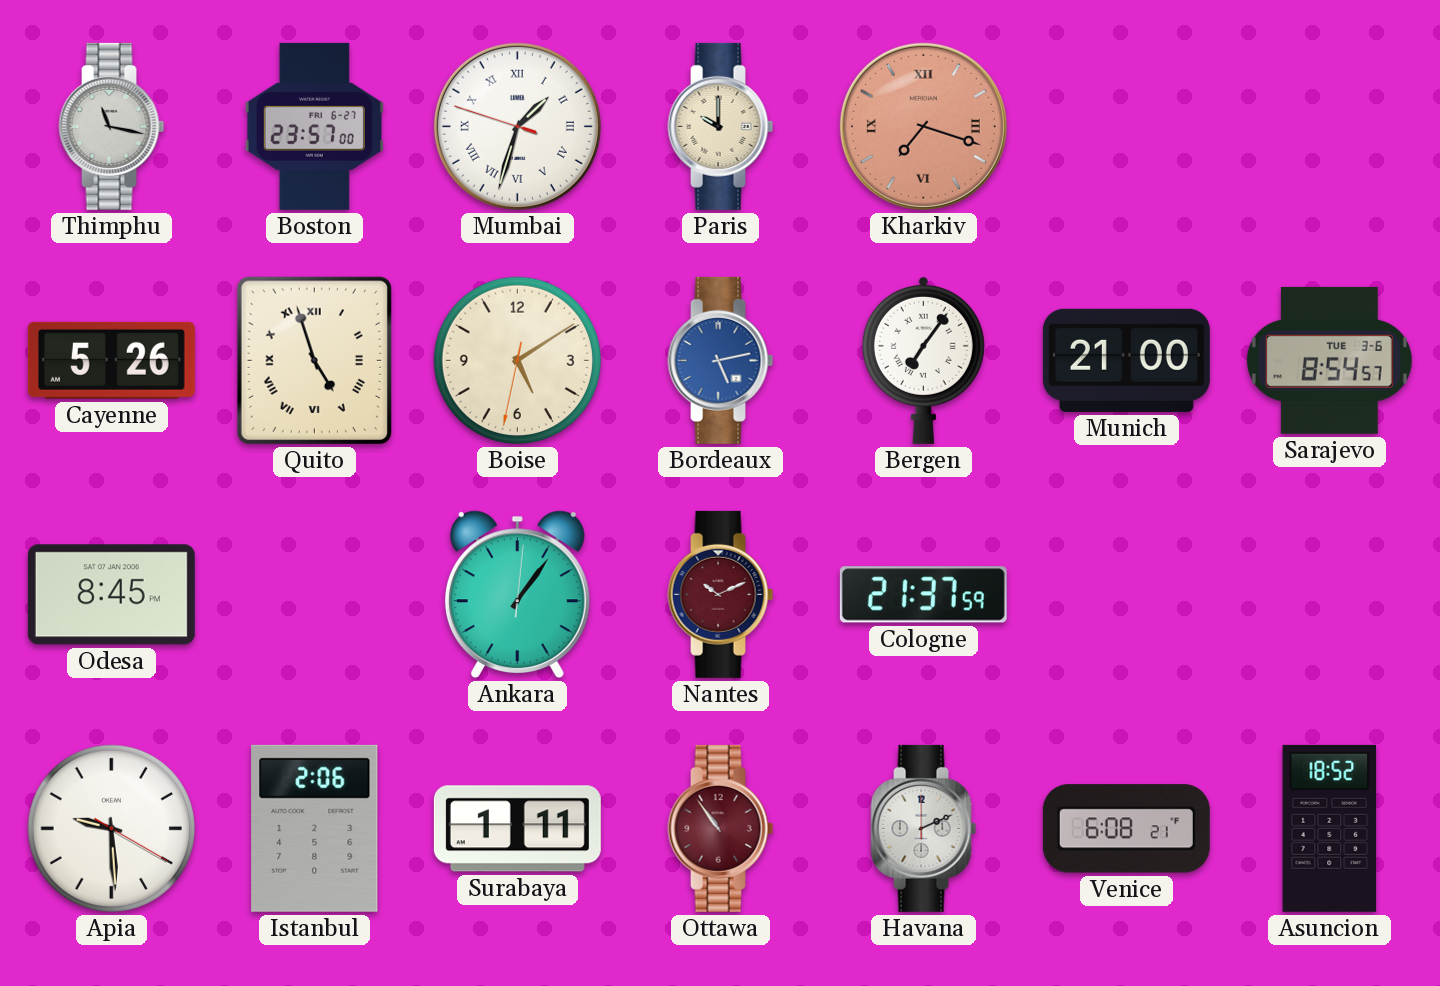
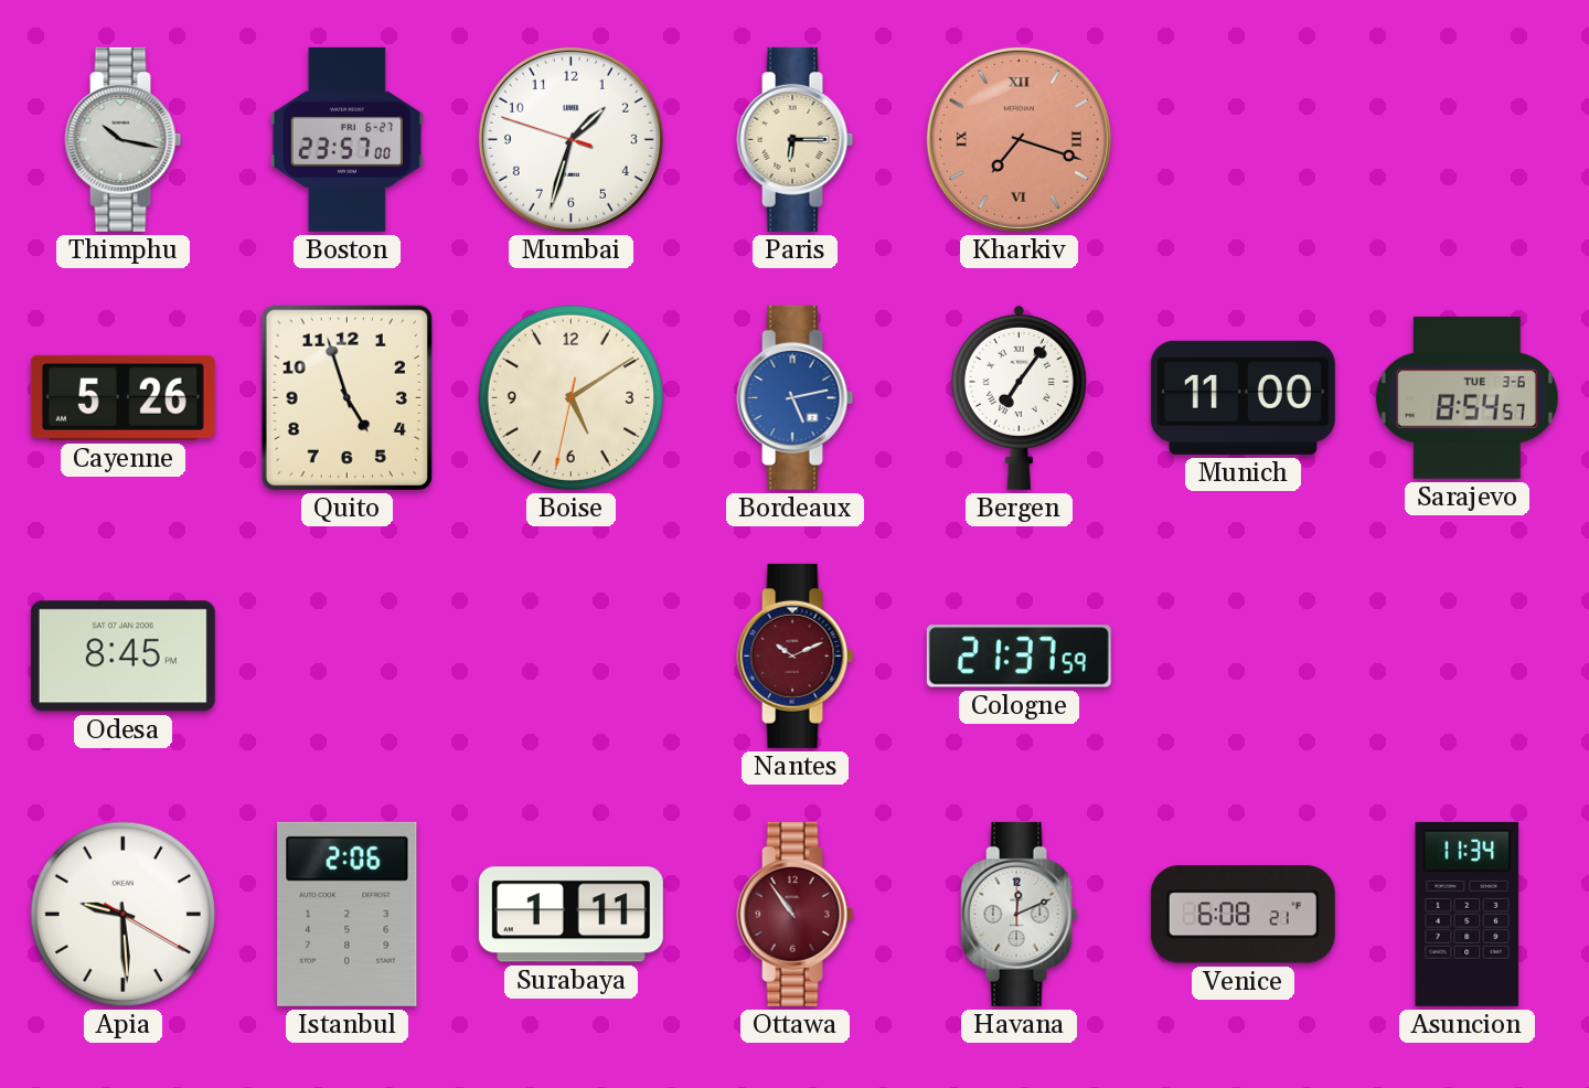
Thimphu: 11:17 -> 10:17
Mumbai numerals: Roman -> Arabic
Paris: 10:00 -> 6:15
Quito numerals: Roman -> Arabic
Munich: 21:00 -> 11:00
Ankara: 1:06 -> none
Havana: 2:11 -> 12:11
Asuncion: 18:52 -> 11:34
